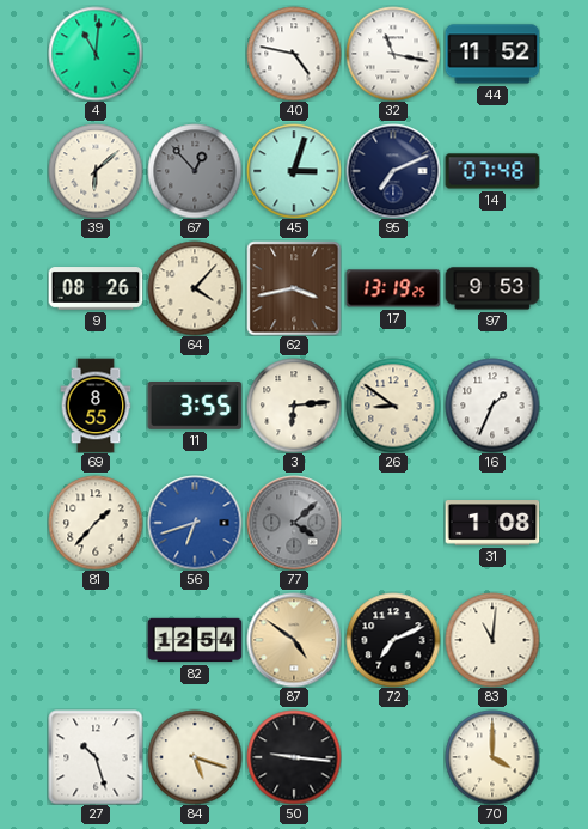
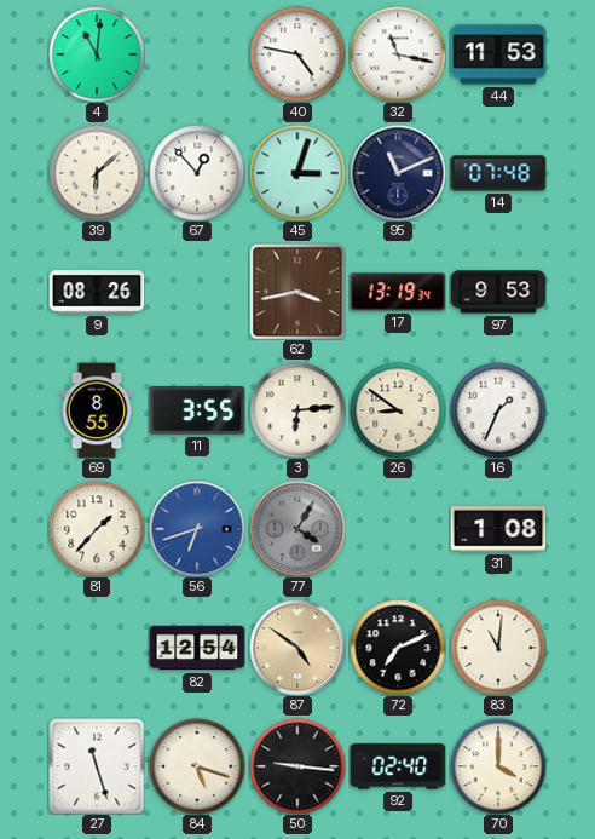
44: 11:52 -> 11:53
67 dial: grey -> white
95: 7:11 -> 11:11
64: 4:07 -> none
17: 13:19:25 -> 13:19:34
77: 4:08 -> 4:05
27: 10:27 -> 11:27
92: none -> 02:40
